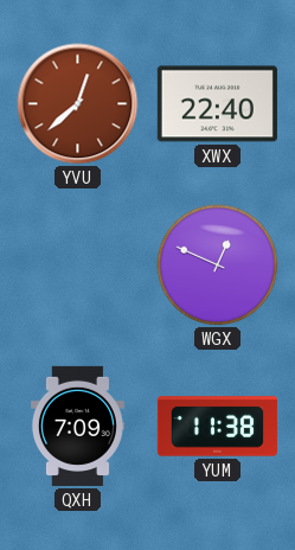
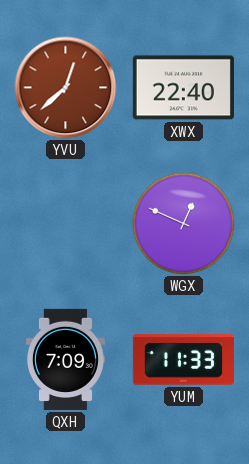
YUM: 11:38 -> 11:33
